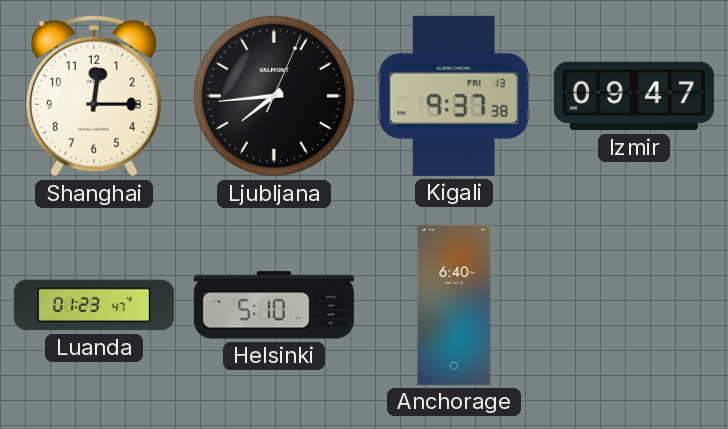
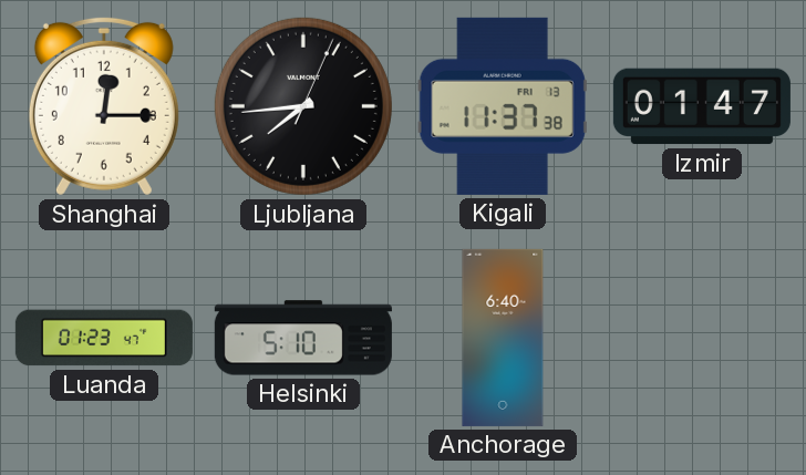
Kigali: 9:37 -> 11:37
Izmir: 09:47 -> 01:47
